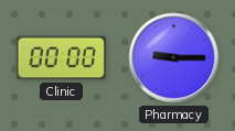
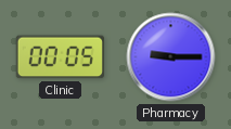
Clinic: 00:00 -> 00:05
